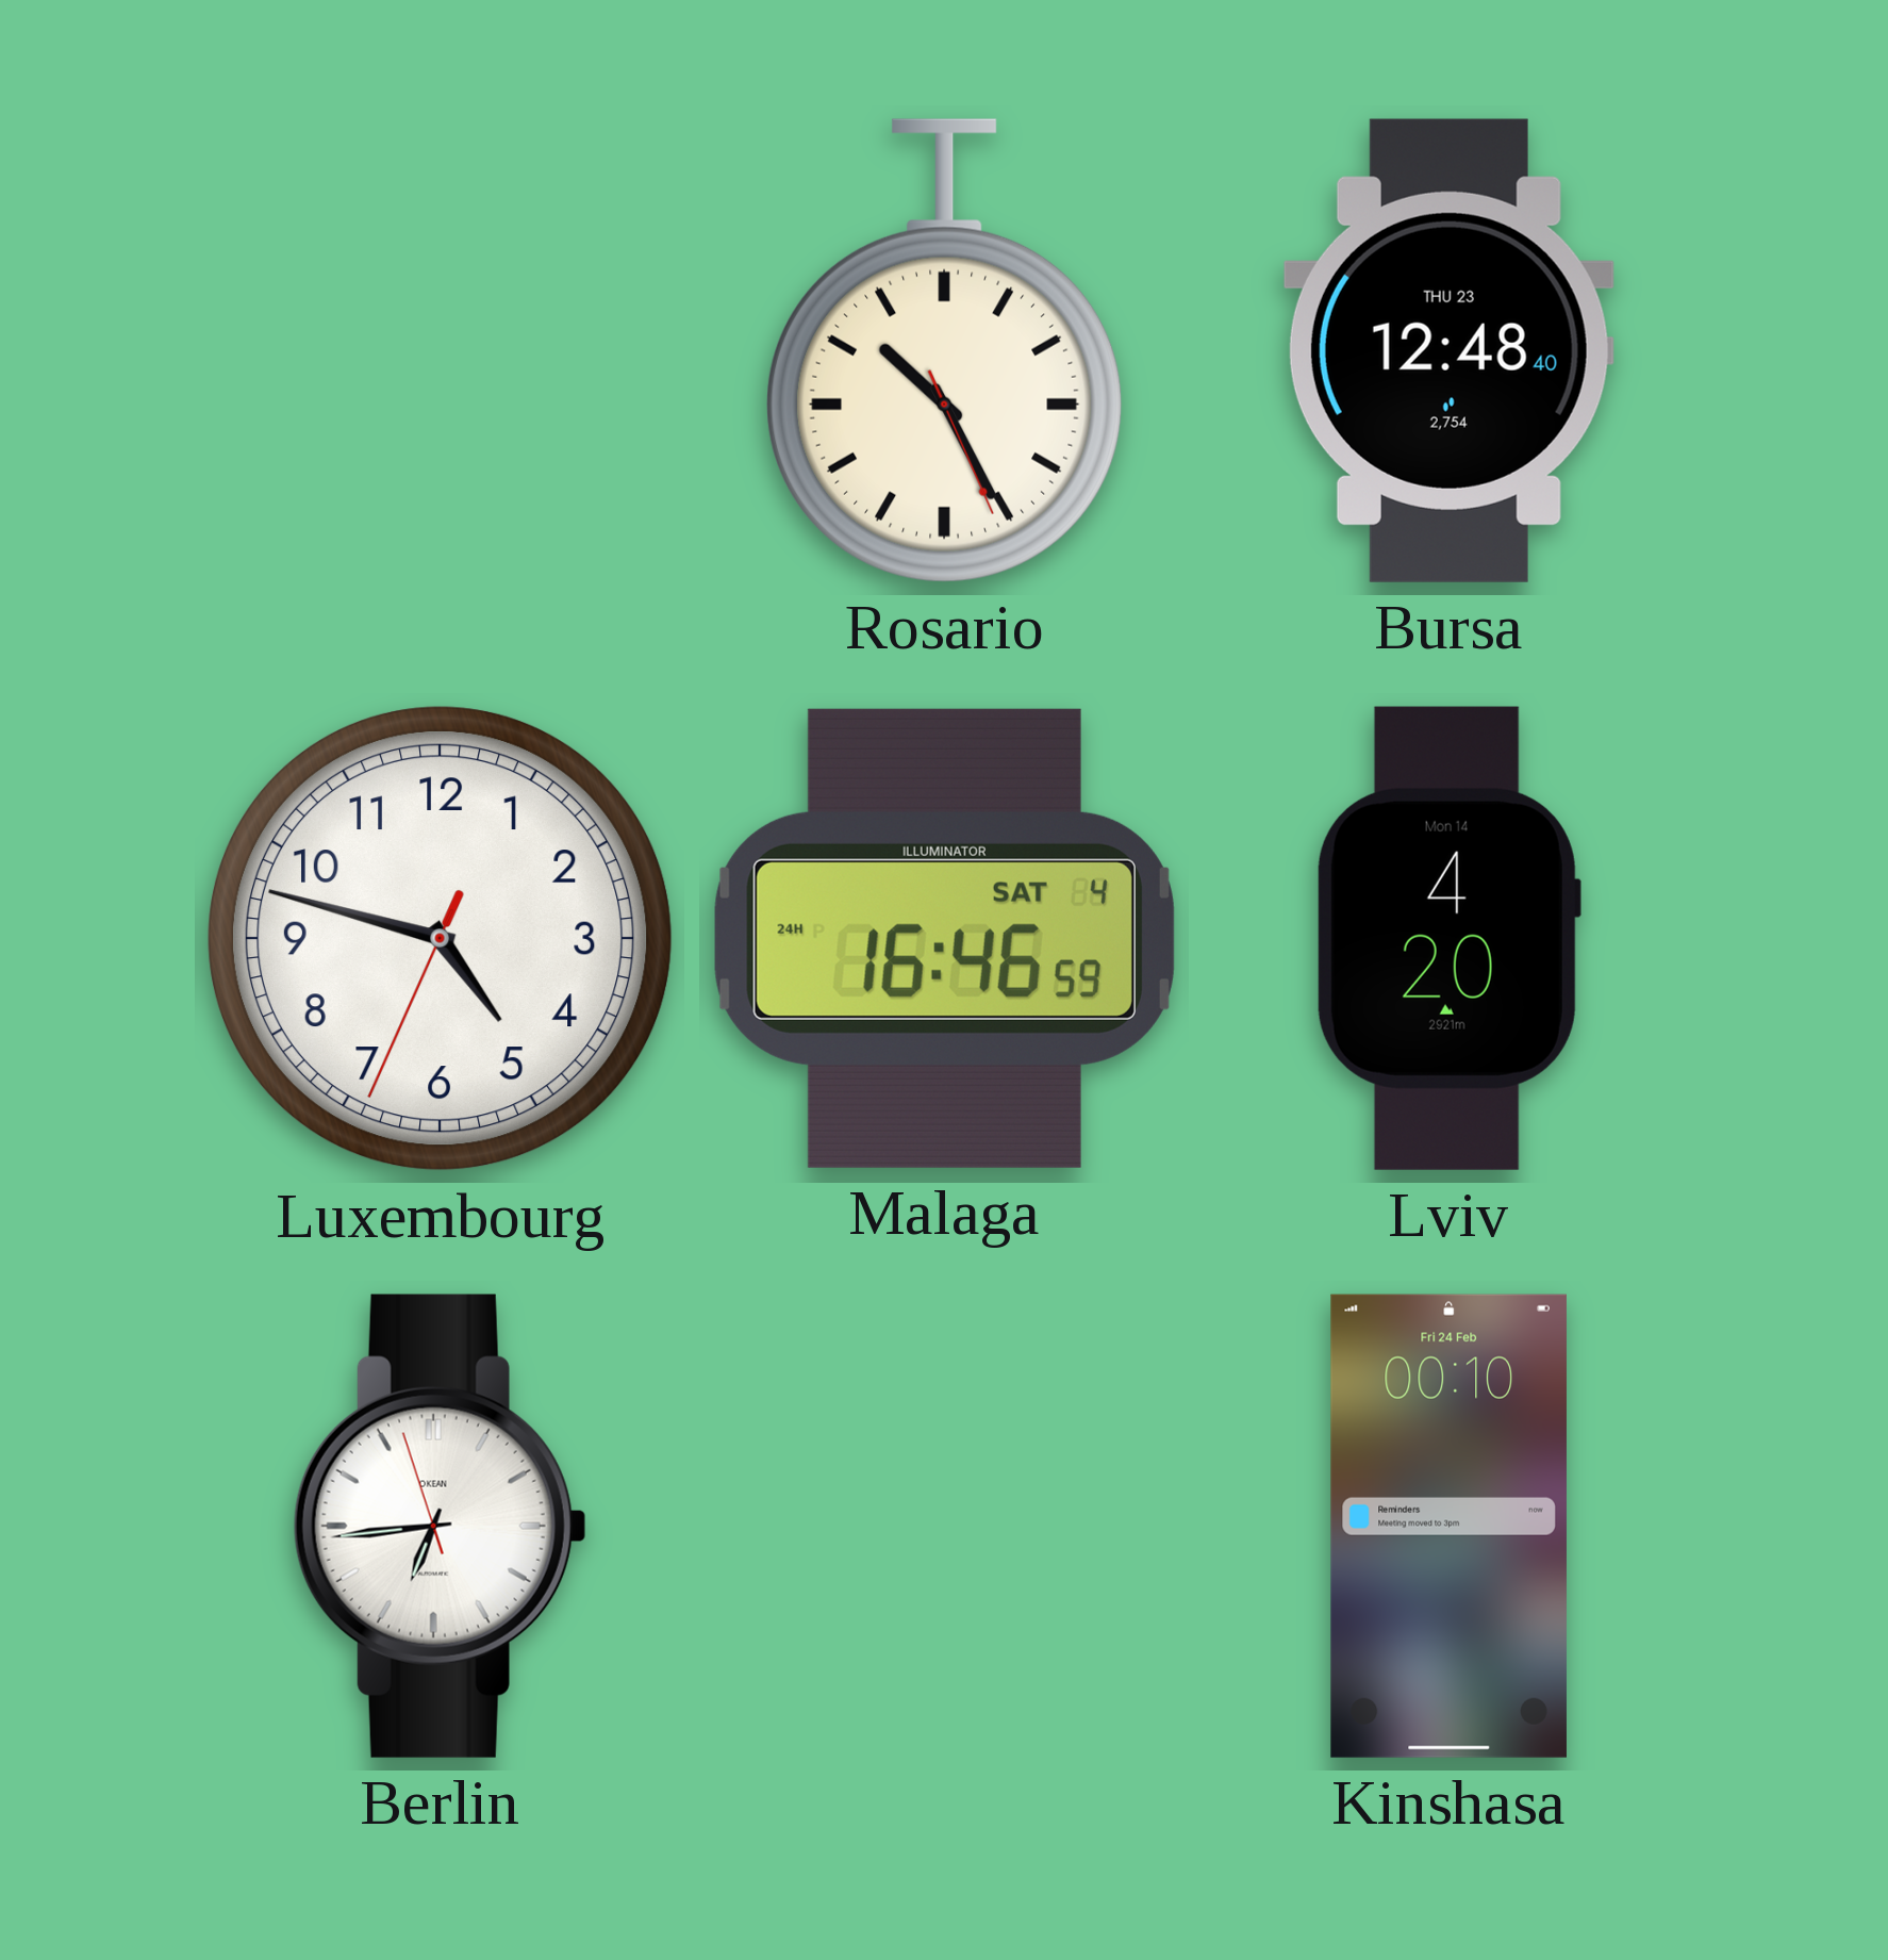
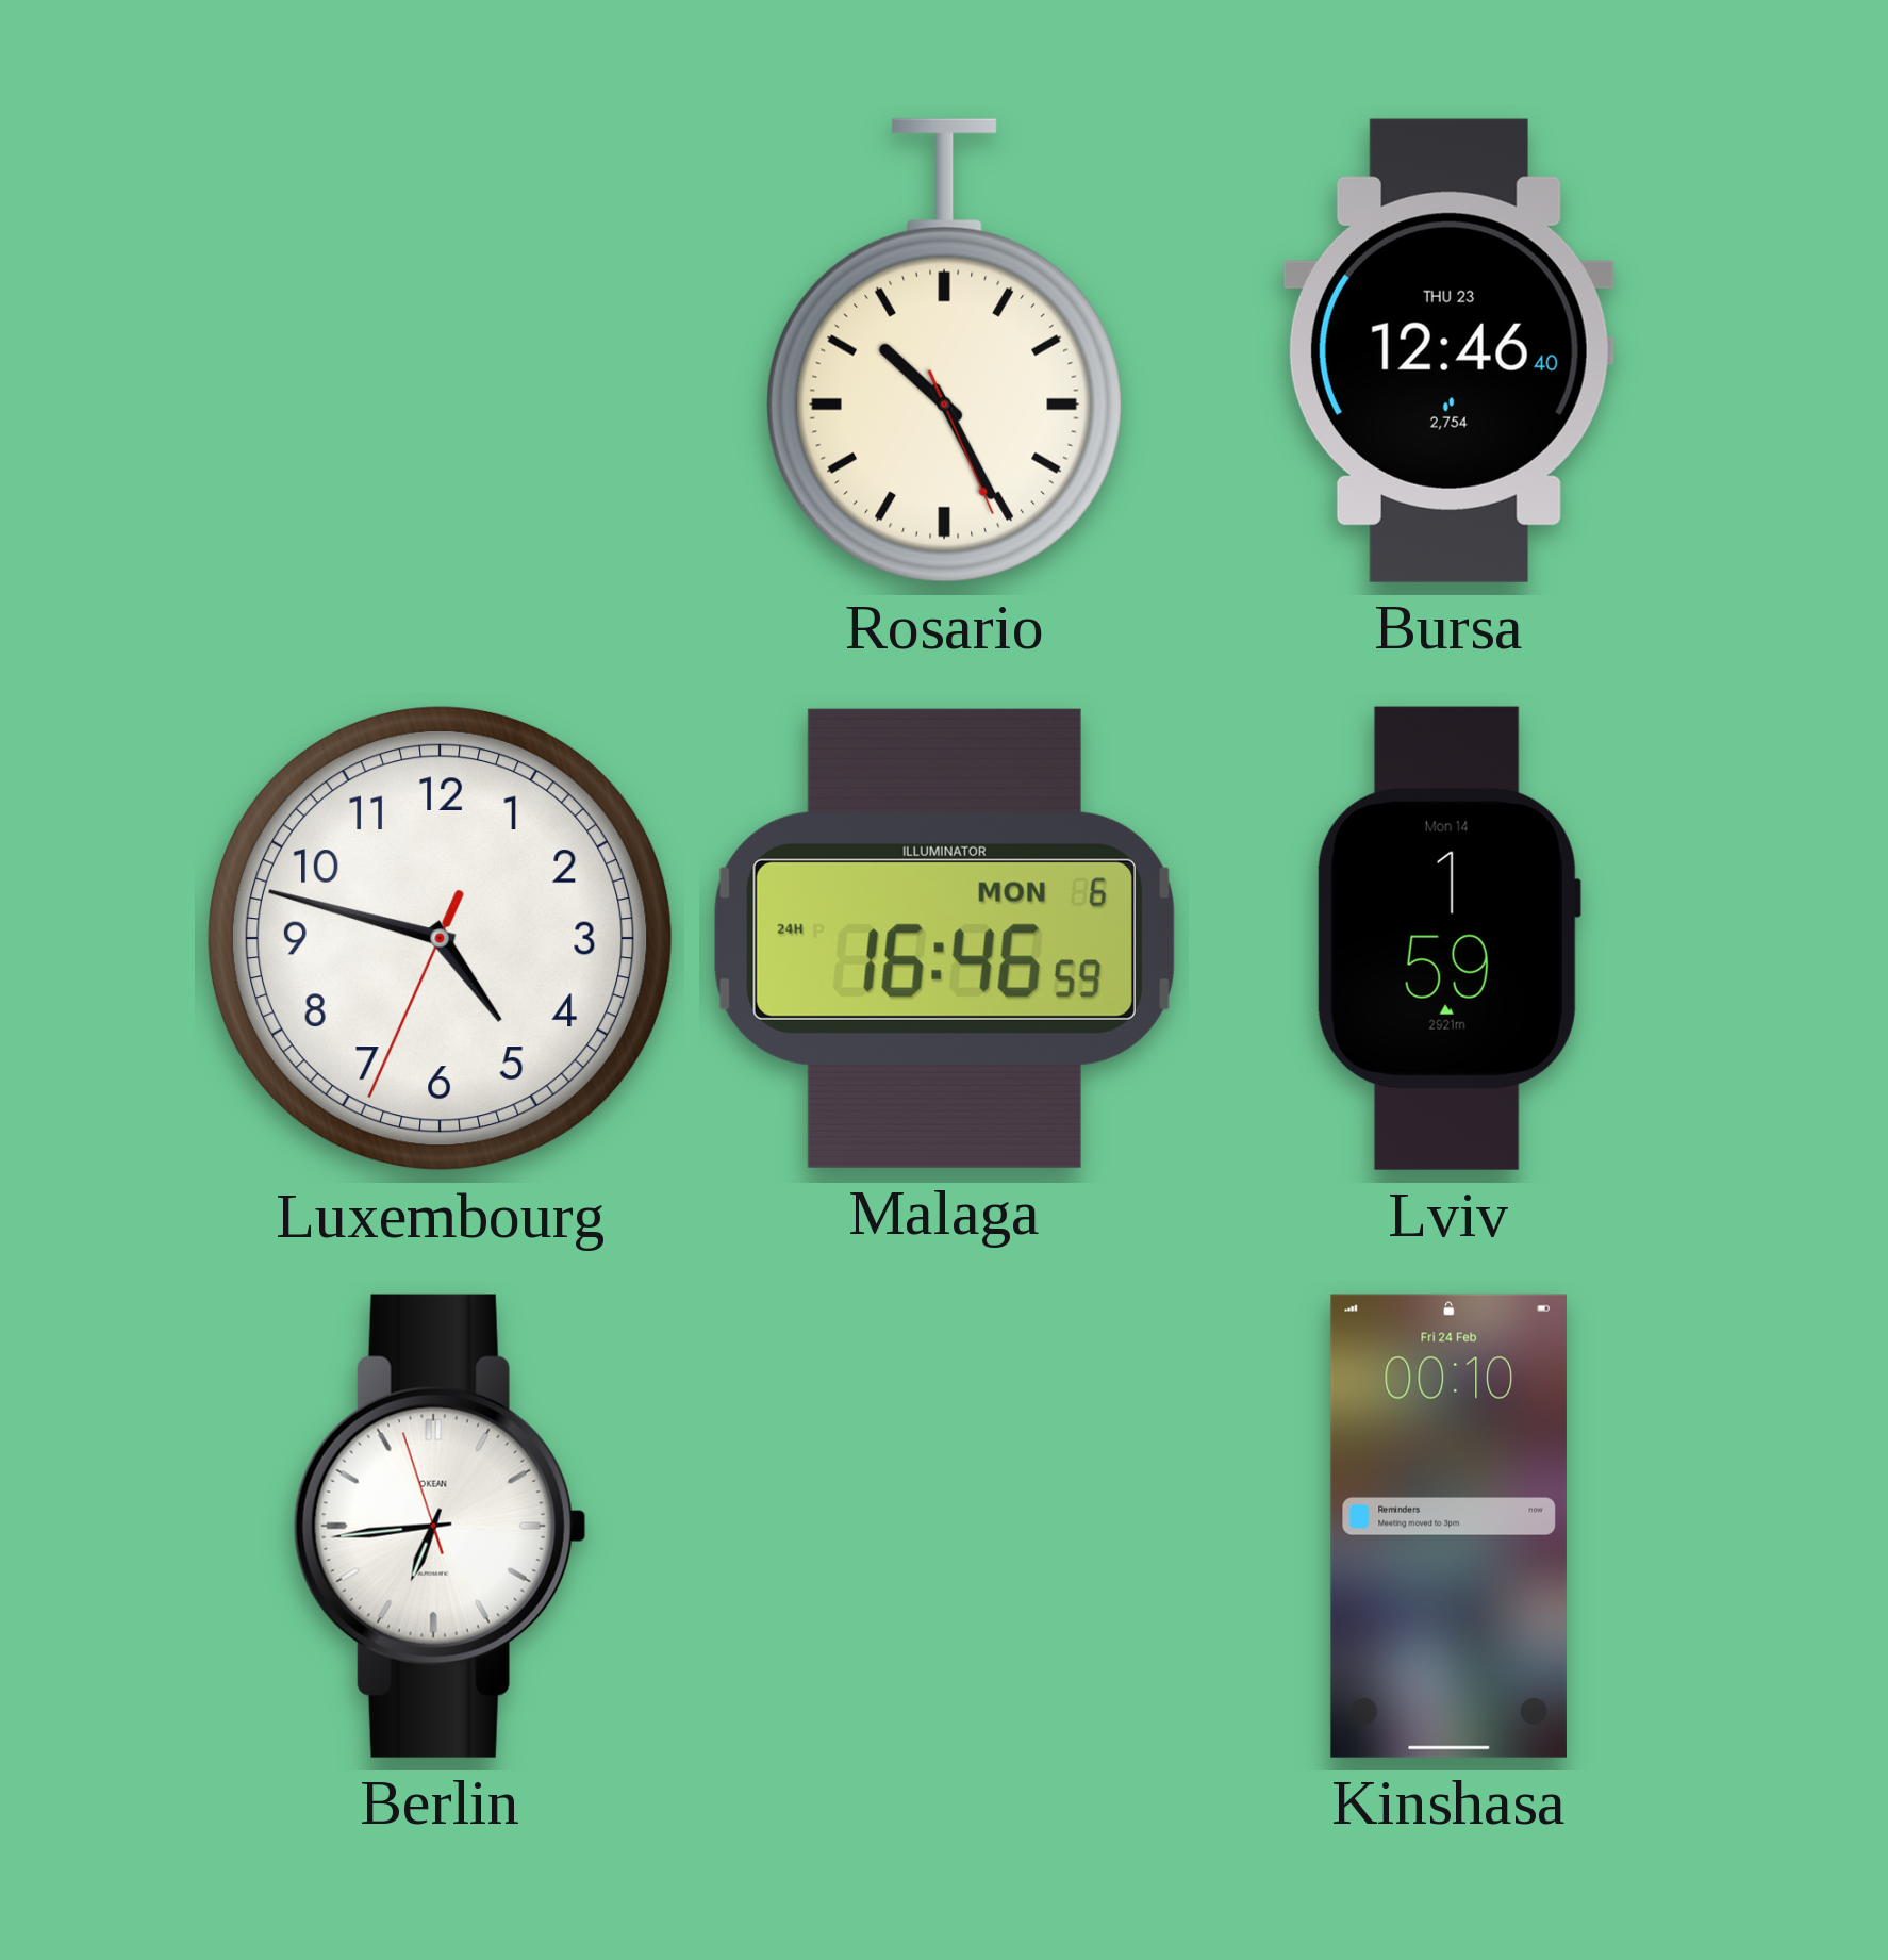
Bursa: 12:48 -> 12:46
Malaga date: SAT 4 -> MON 6
Lviv: 4:20 -> 1:59
